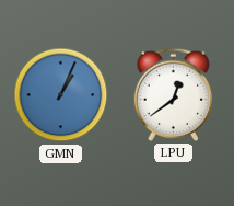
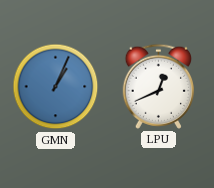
LPU: 12:39 -> 12:41
